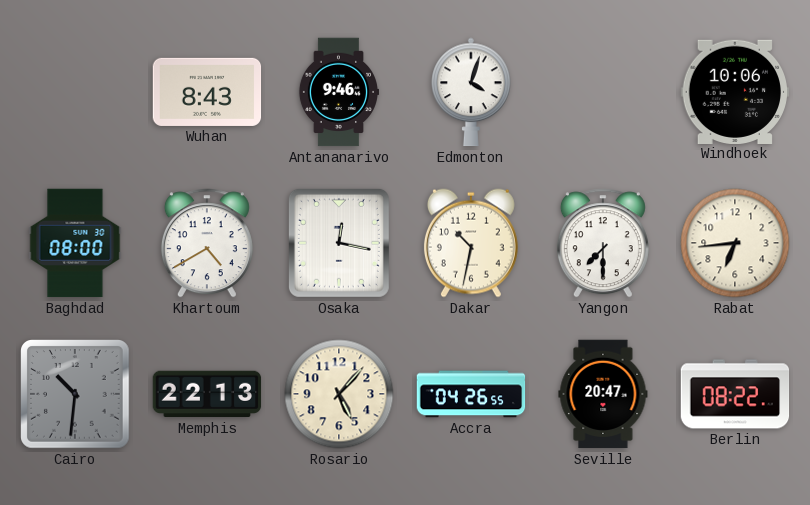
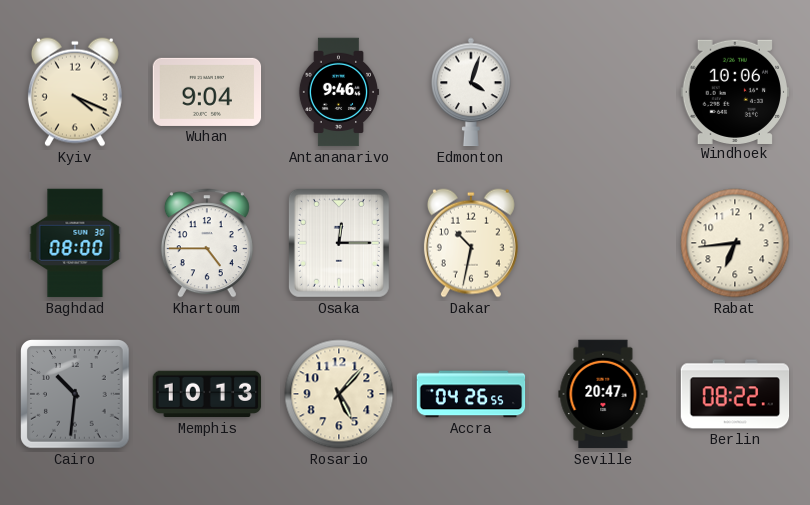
Kyiv: none -> 4:19
Wuhan: 8:43 -> 9:04
Khartoum: 4:40 -> 4:45
Osaka: 12:17 -> 12:15
Yangon: 7:30 -> none
Memphis: 22:13 -> 10:13
